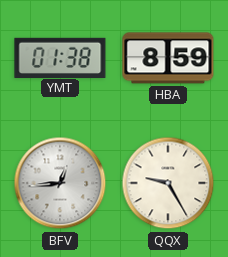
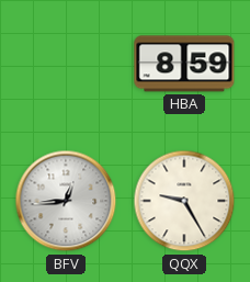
YMT: 01:38 -> none
